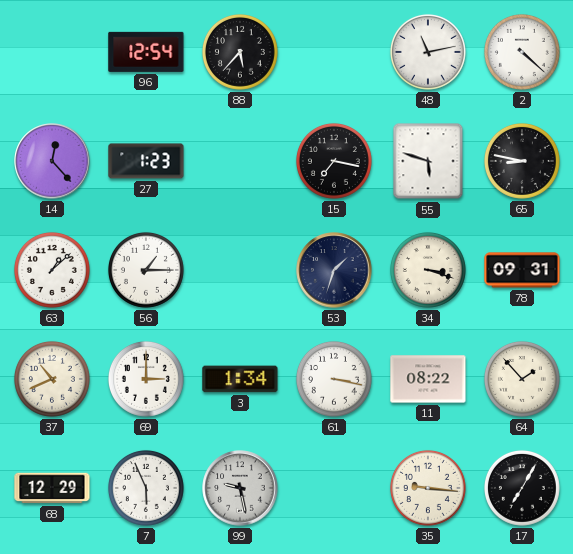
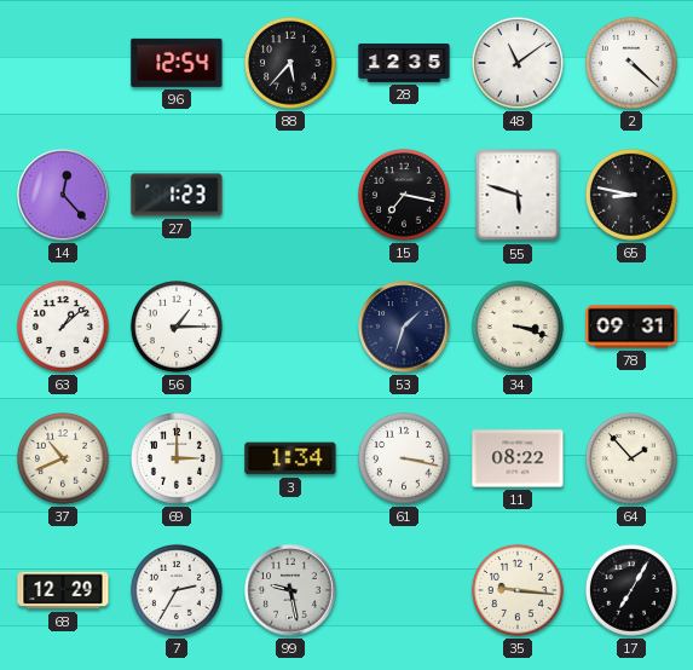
28: none -> 12:35
48: 11:13 -> 11:09
7: 5:56 -> 2:35
